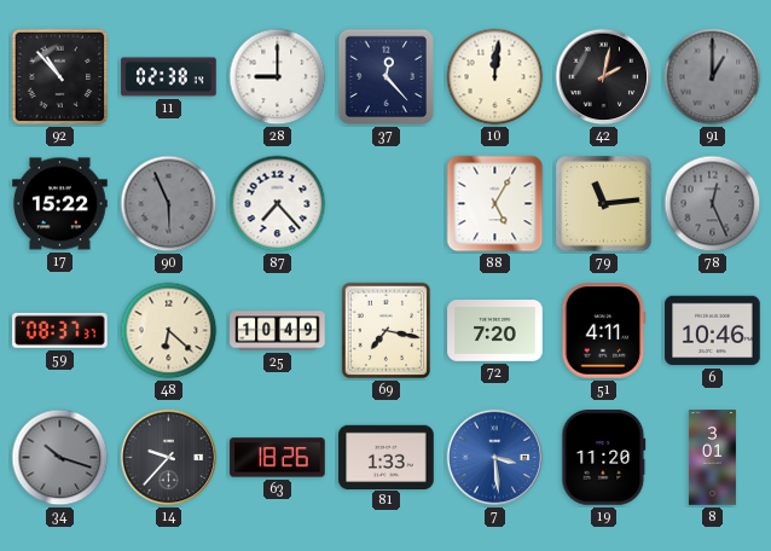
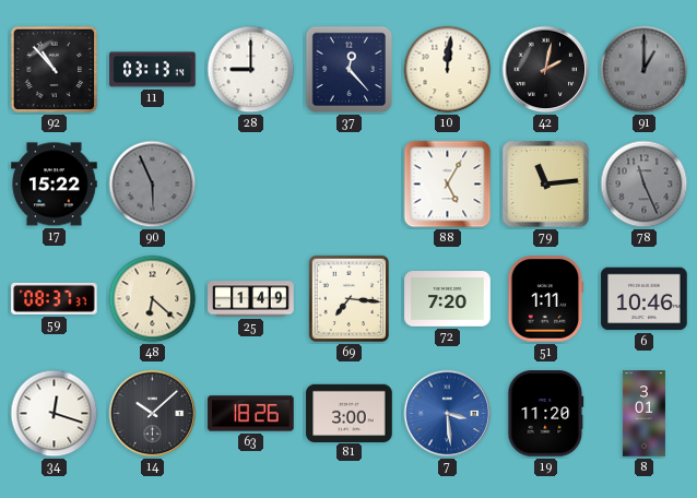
11: 02:38 -> 03:13
87: 7:23 -> none
78: 12:26 -> 11:26
25: 10:49 -> 1:49
69: 7:17 -> 7:16
51: 4:11 -> 1:11
34: 10:18 -> 12:18
34 dial: grey -> white
14: 9:37 -> 10:08
81: 1:33 -> 3:00
